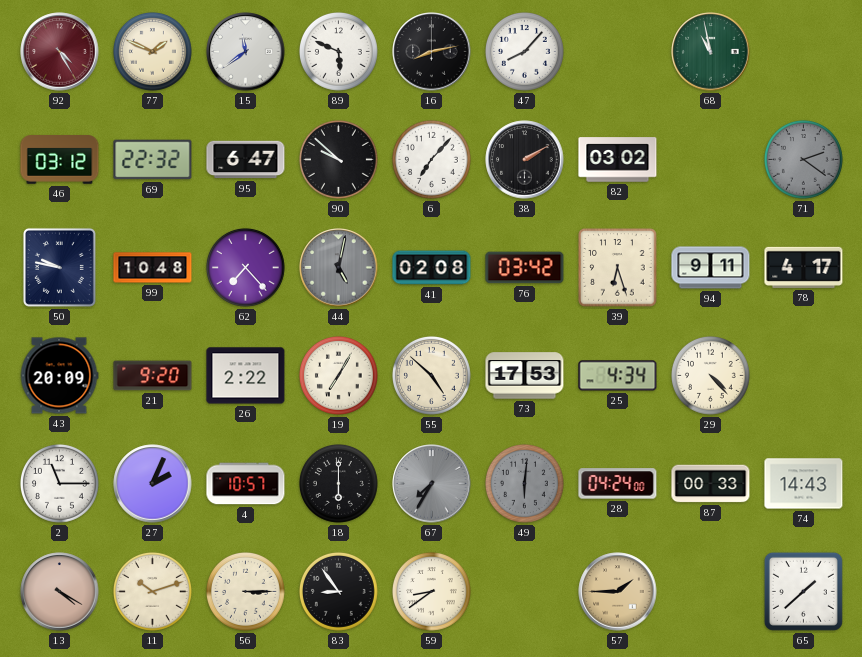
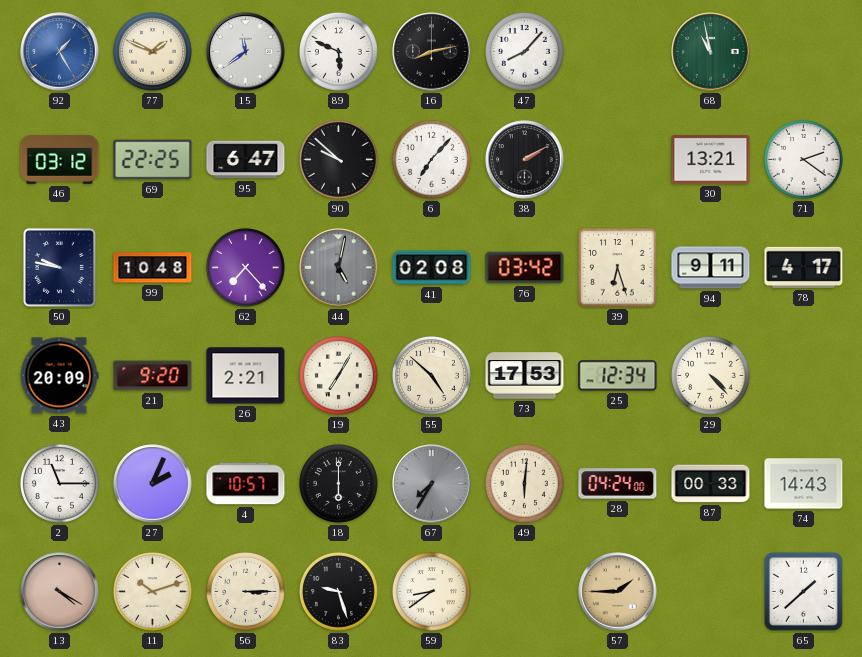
92: 4:25 -> 1:25
92 dial: burgundy -> blue
69: 22:32 -> 22:25
82: 03:02 -> none
30: none -> 13:21
71 dial: grey -> white
26: 2:22 -> 2:21
25: 4:34 -> 12:34
49 dial: grey -> cream
83: 8:54 -> 9:27
